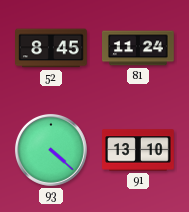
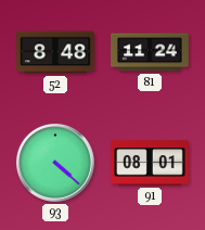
52: 8:45 -> 8:48
91: 13:10 -> 08:01
